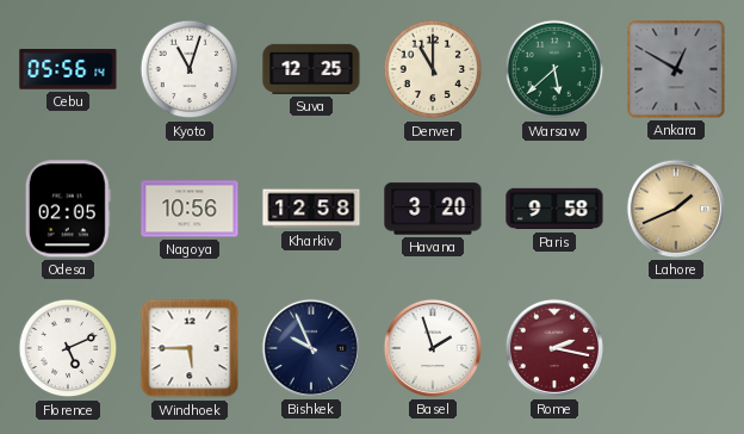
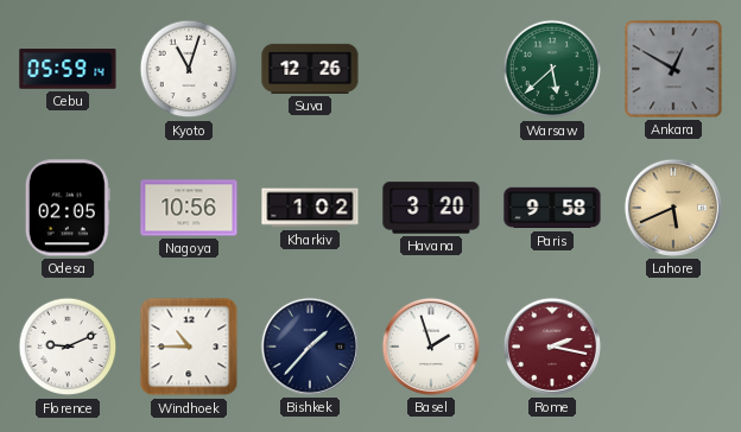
Cebu: 05:56 -> 05:59
Suva: 12:25 -> 12:26
Denver: 11:00 -> none
Kharkiv: 12:58 -> 1:02
Lahore: 1:41 -> 5:41
Florence: 5:11 -> 9:11
Windhoek: 5:45 -> 10:45
Bishkek: 9:56 -> 1:37
